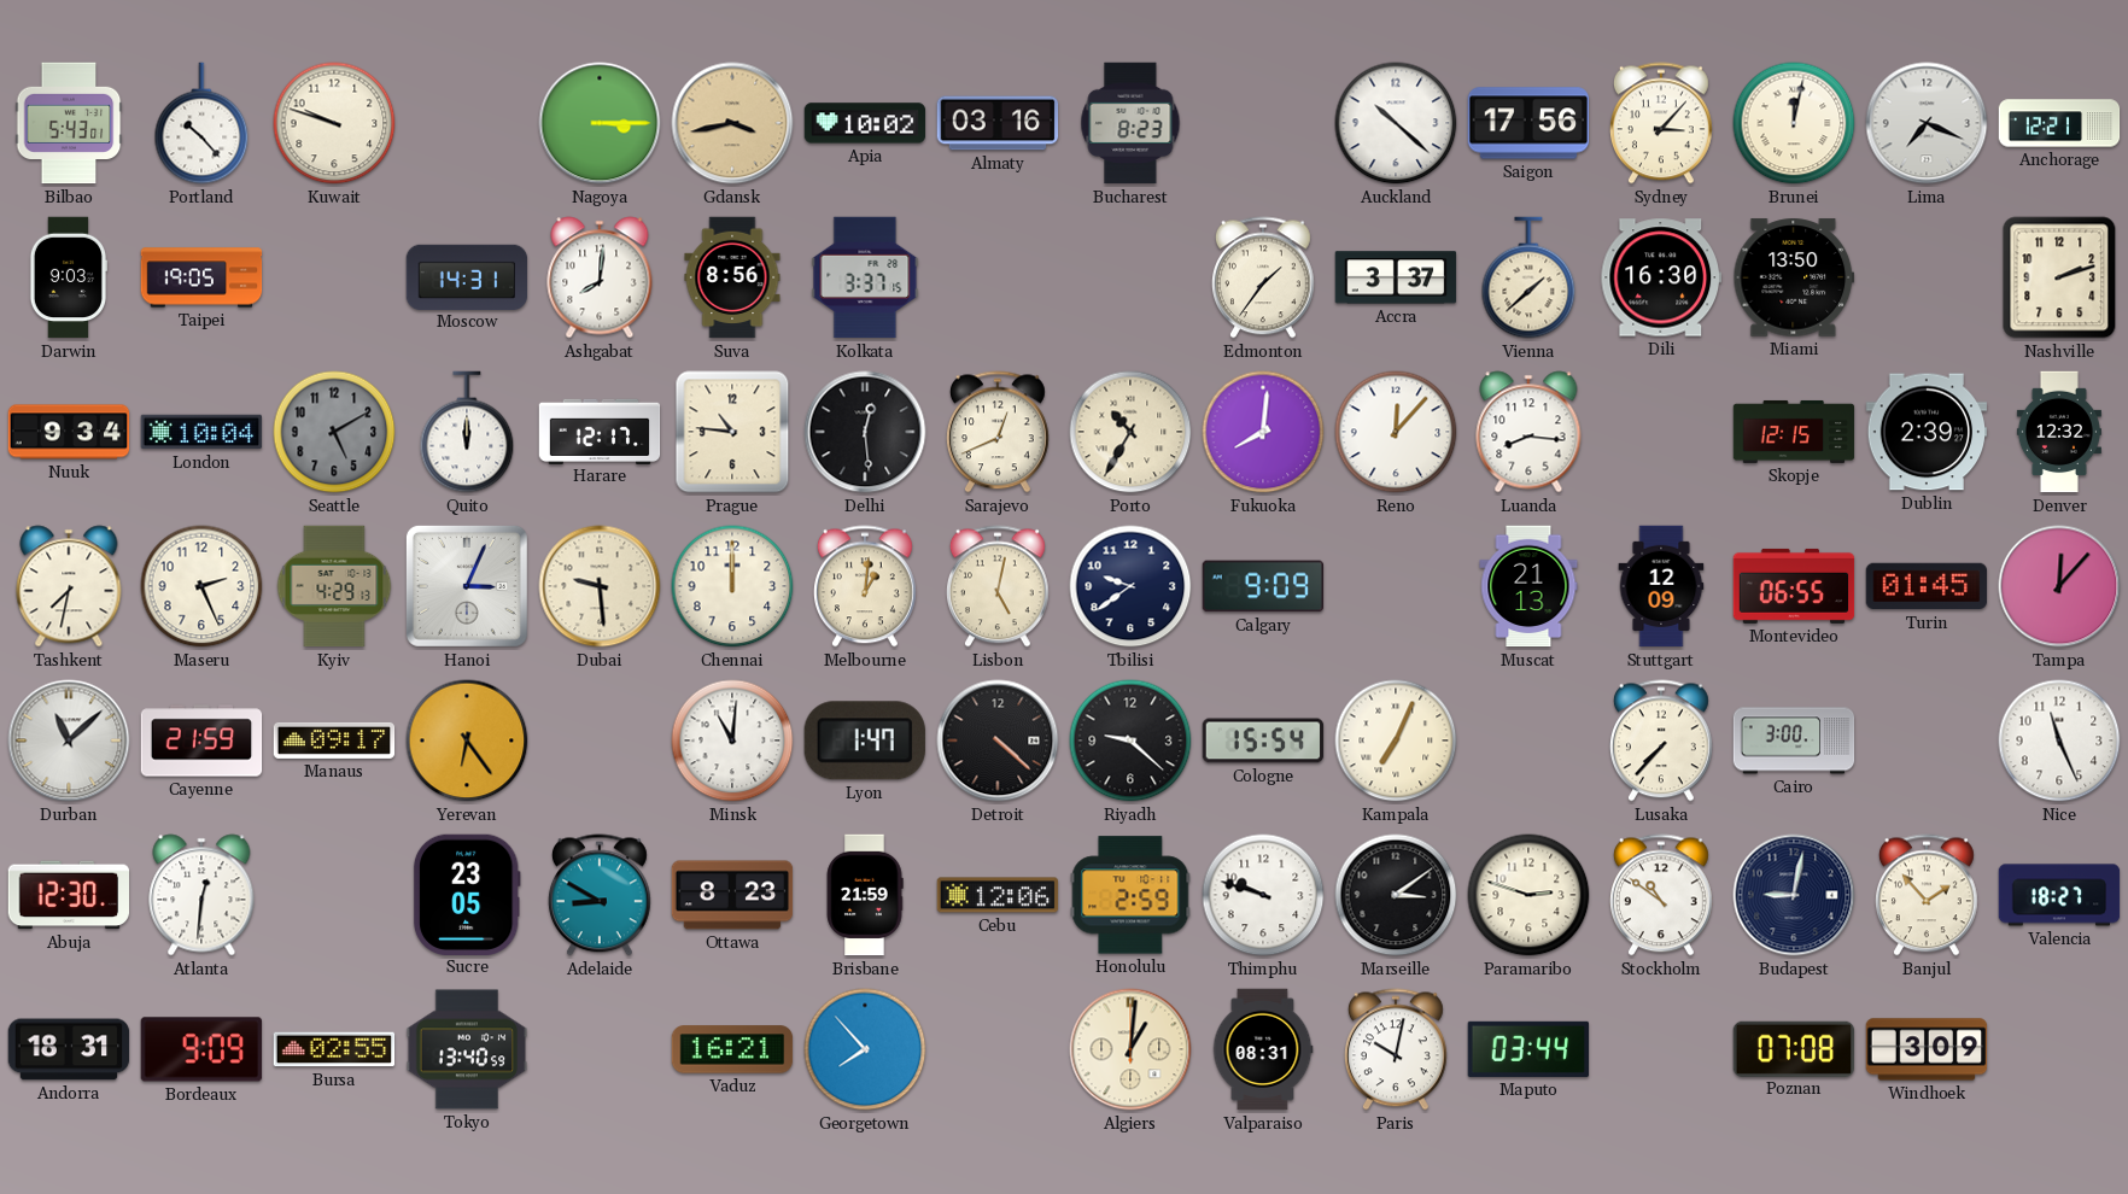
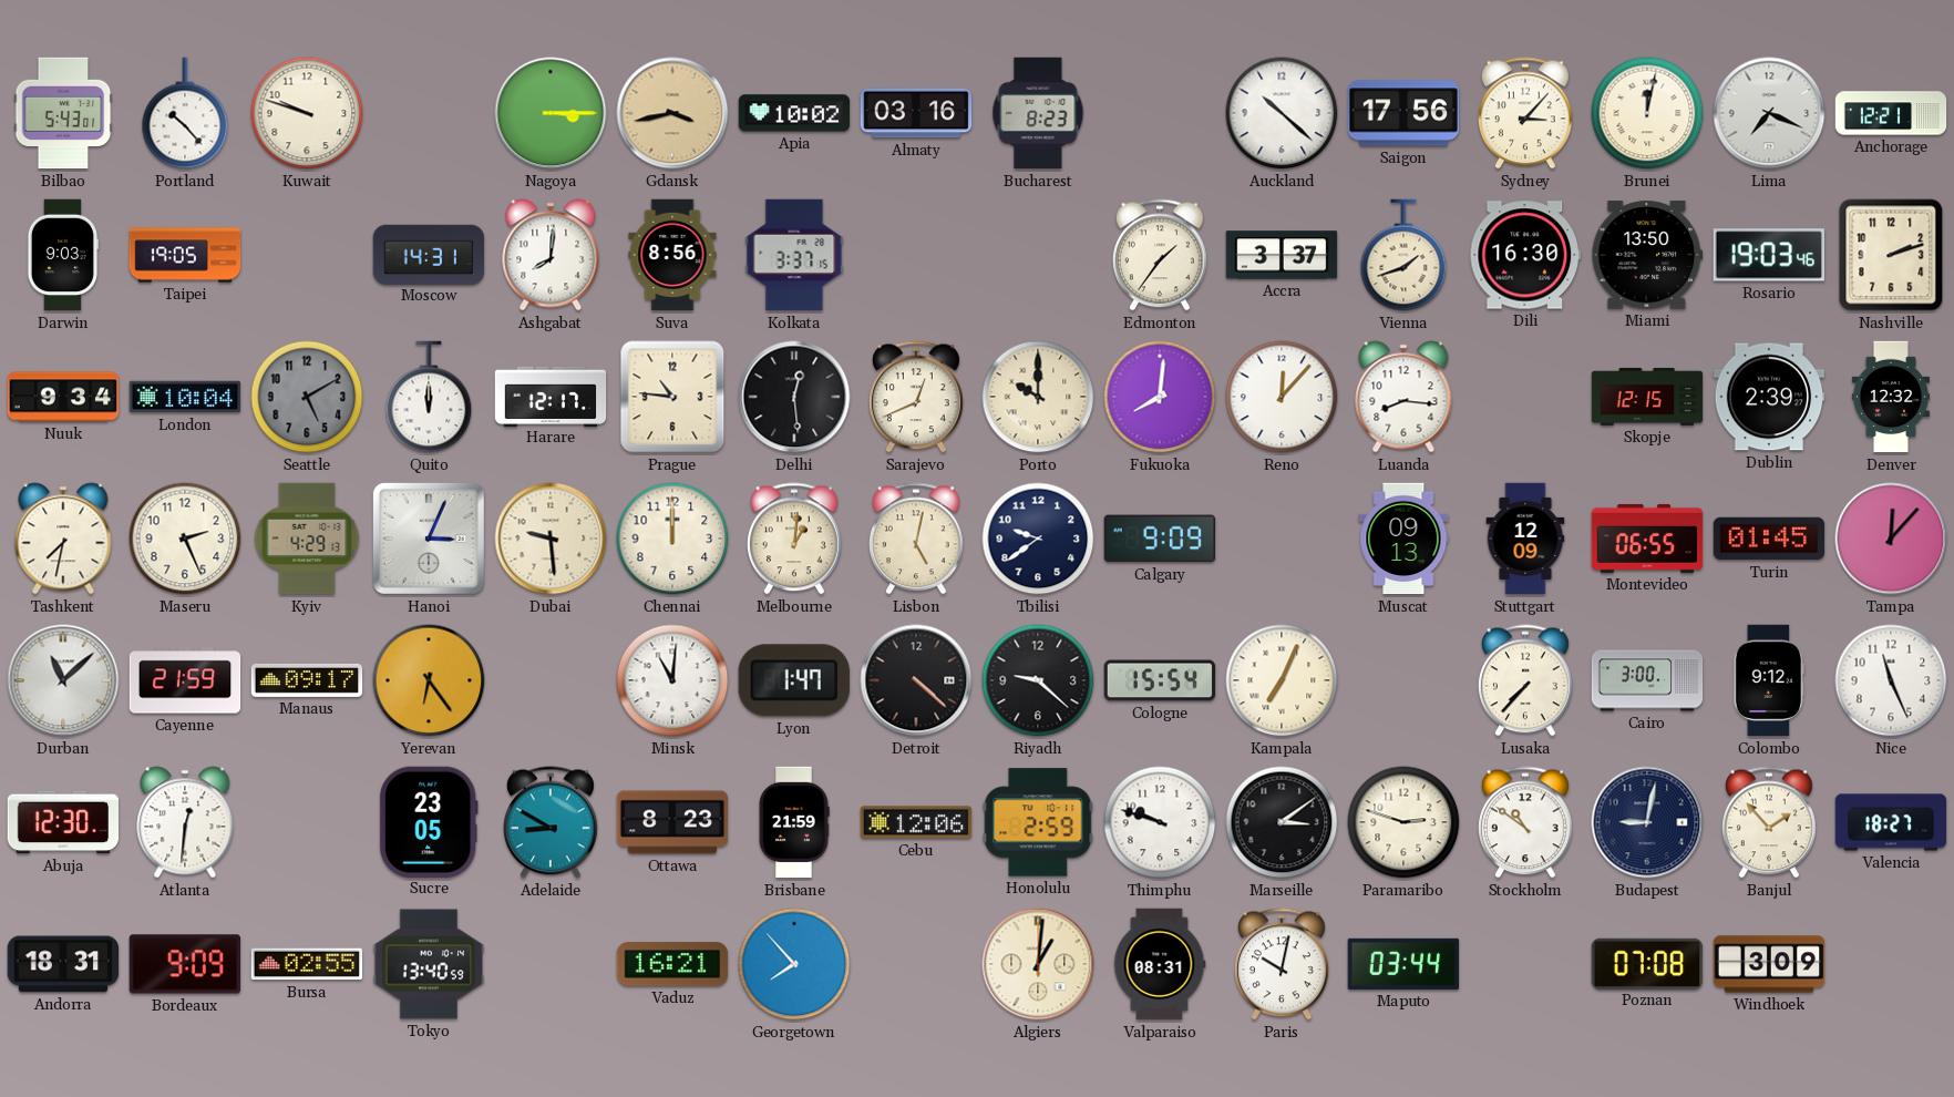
Vienna: 1:38 -> 1:42
Rosario: none -> 19:03
Porto: 10:35 -> 10:00
Muscat: 21:13 -> 09:13
Colombo: none -> 9:12
